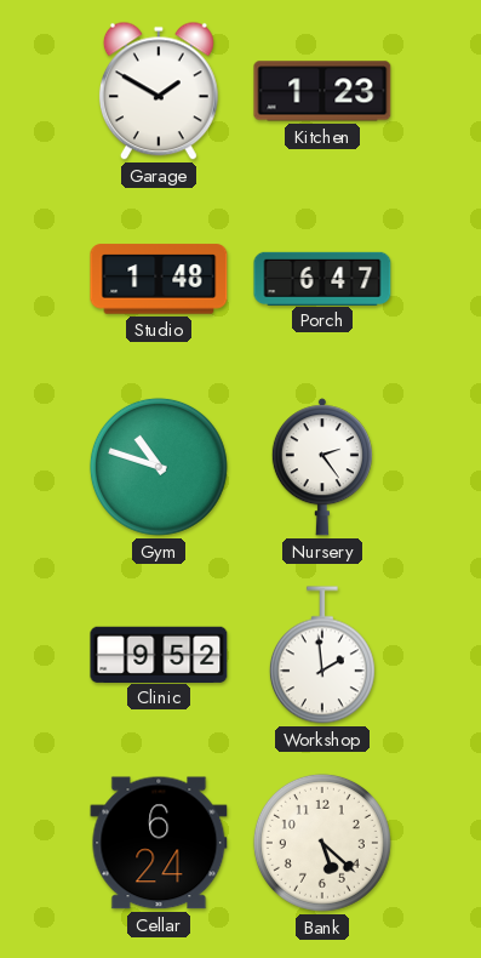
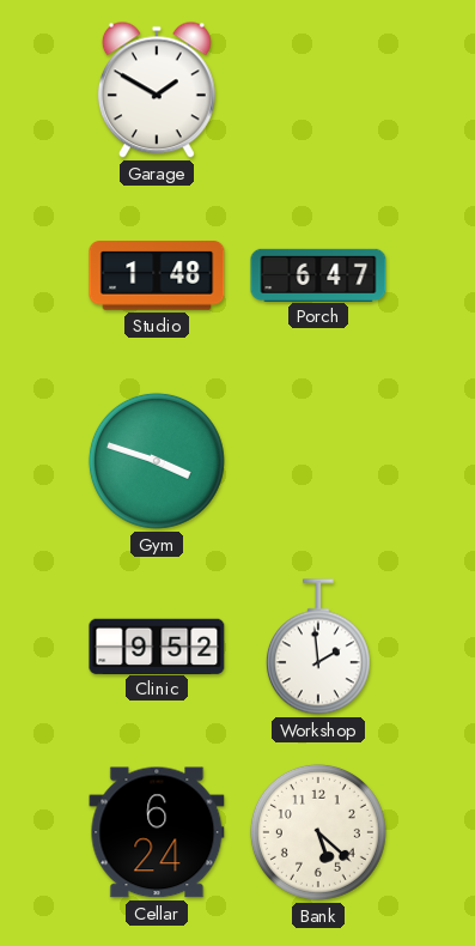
Kitchen: 1:23 -> none
Gym: 10:48 -> 3:48
Nursery: 2:24 -> none
